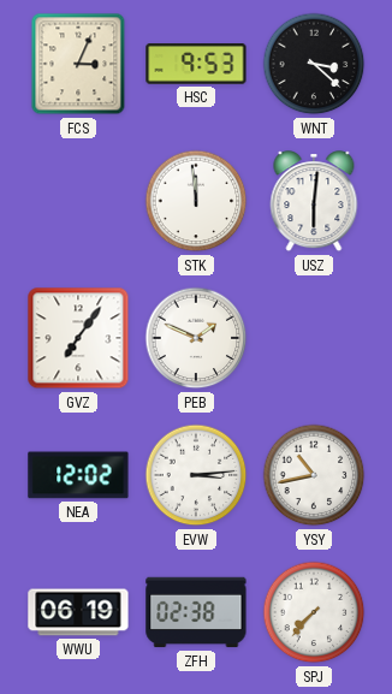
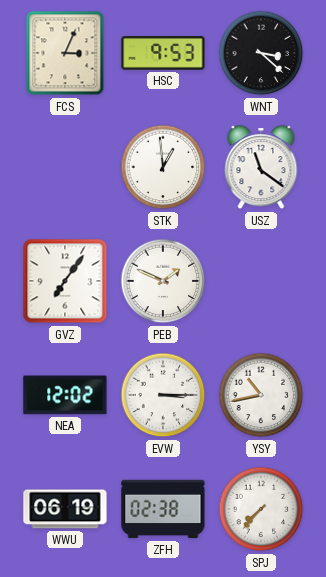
STK: 11:59 -> 12:59
USZ: 6:01 -> 11:21
EVW: 3:14 -> 3:15
